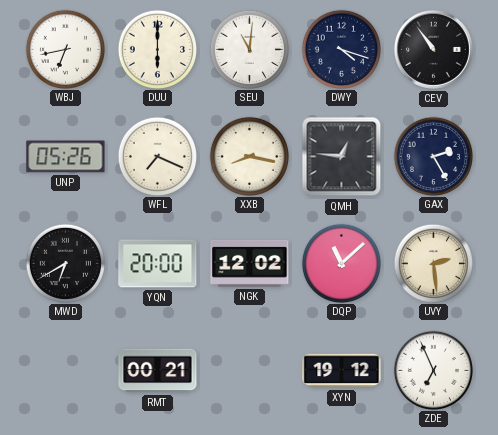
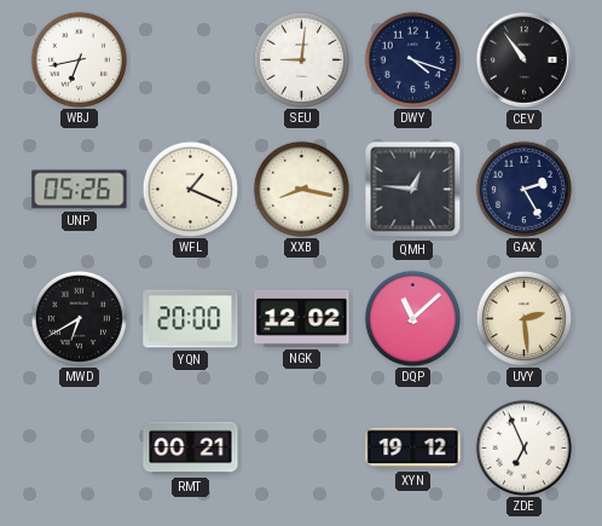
DUU: 6:00 -> none
SEU: 11:01 -> 9:01
WFL: 7:19 -> 1:19
